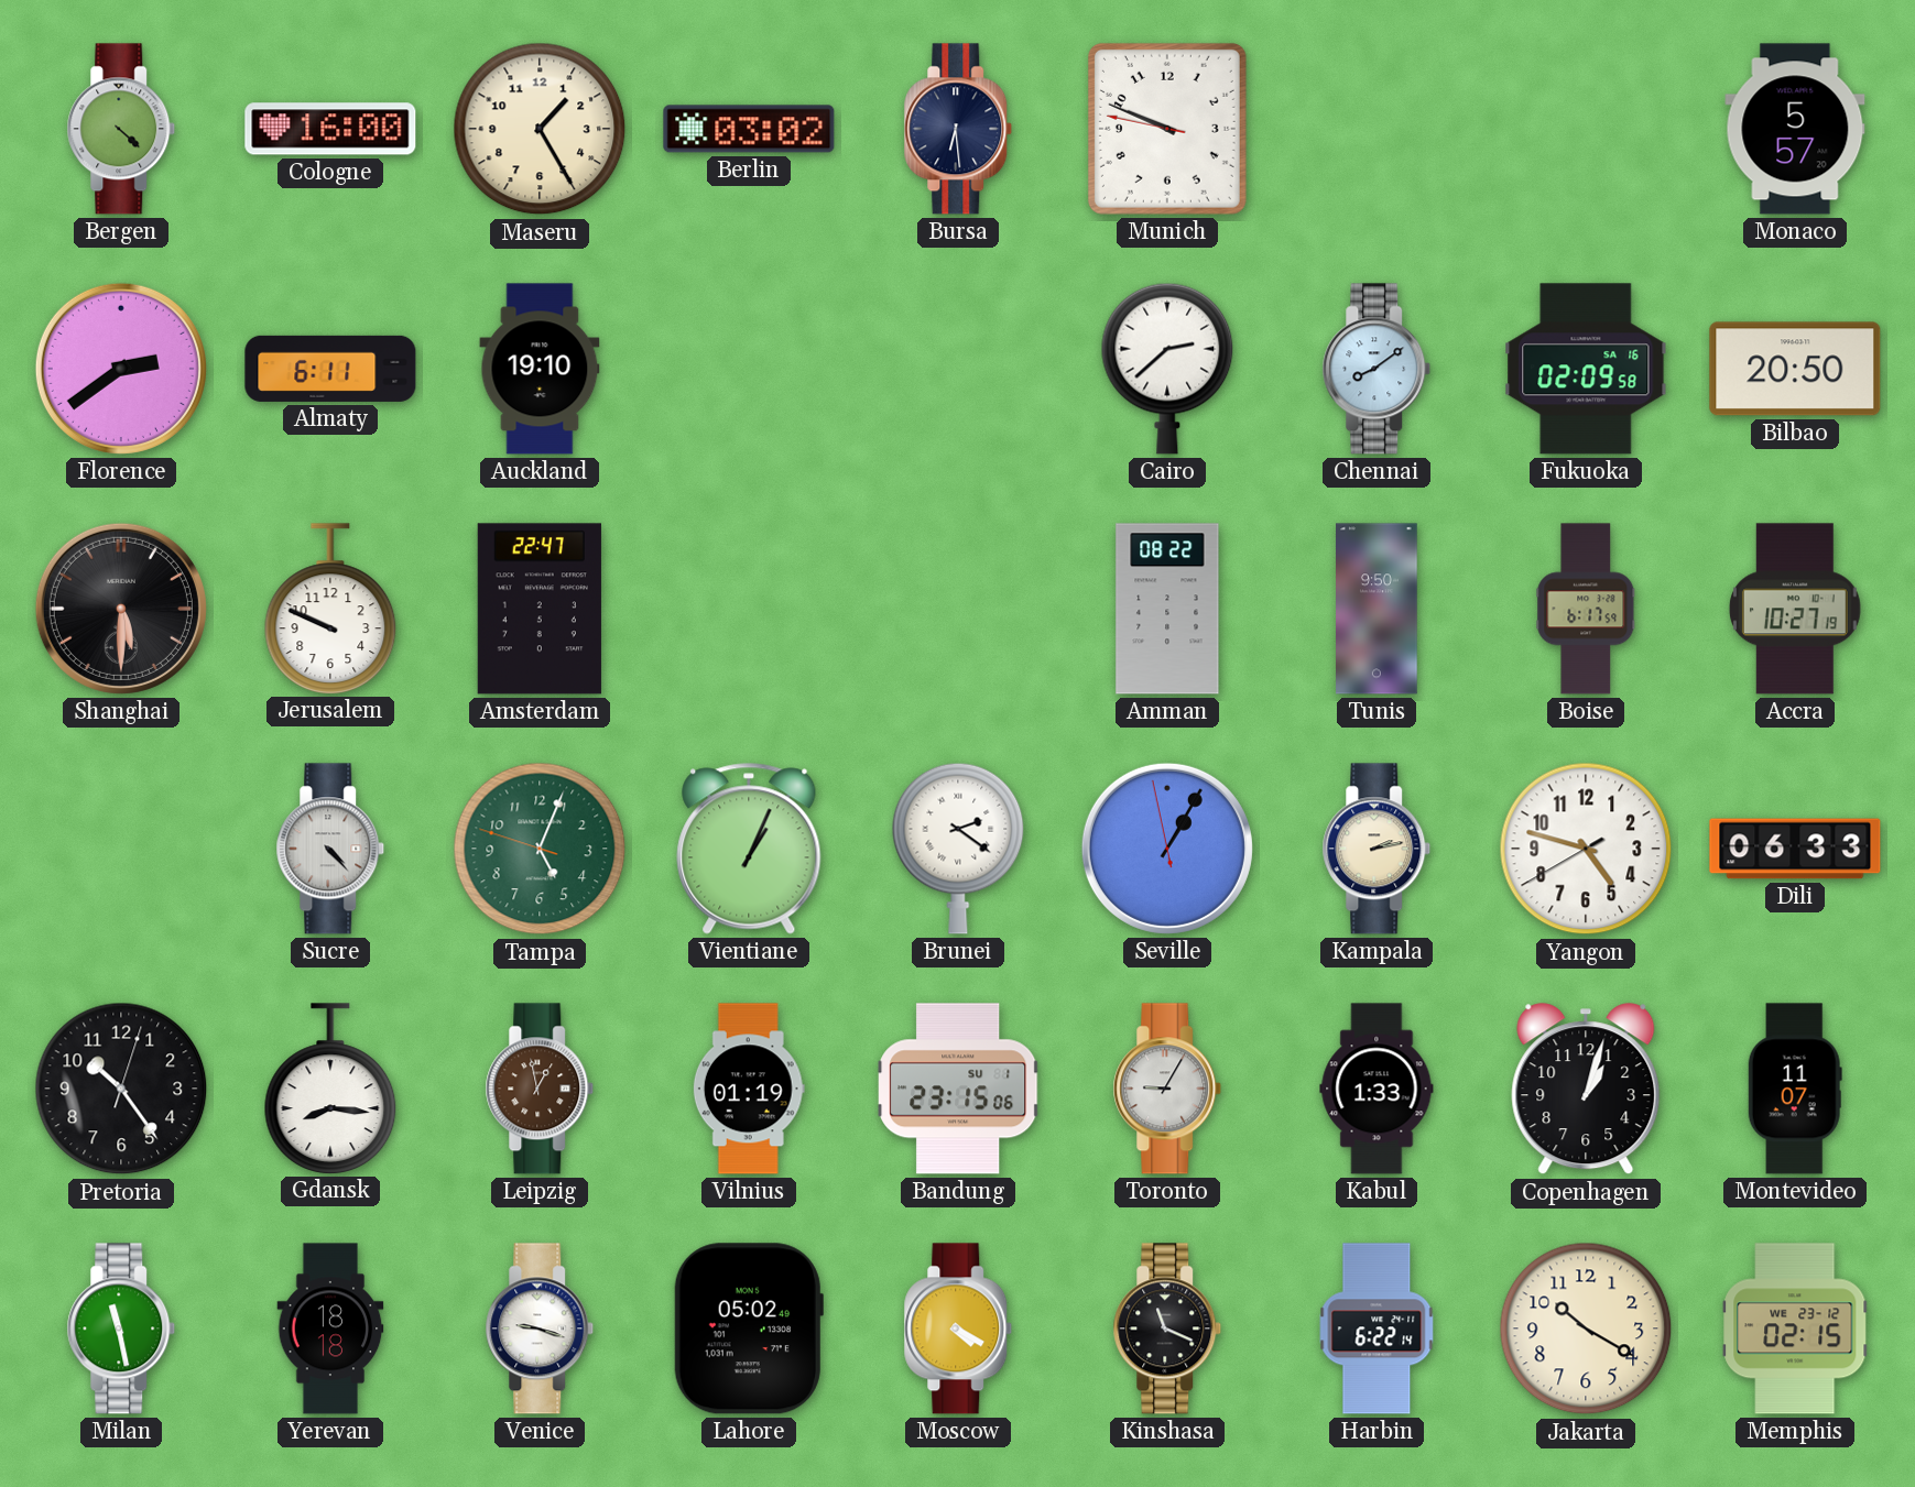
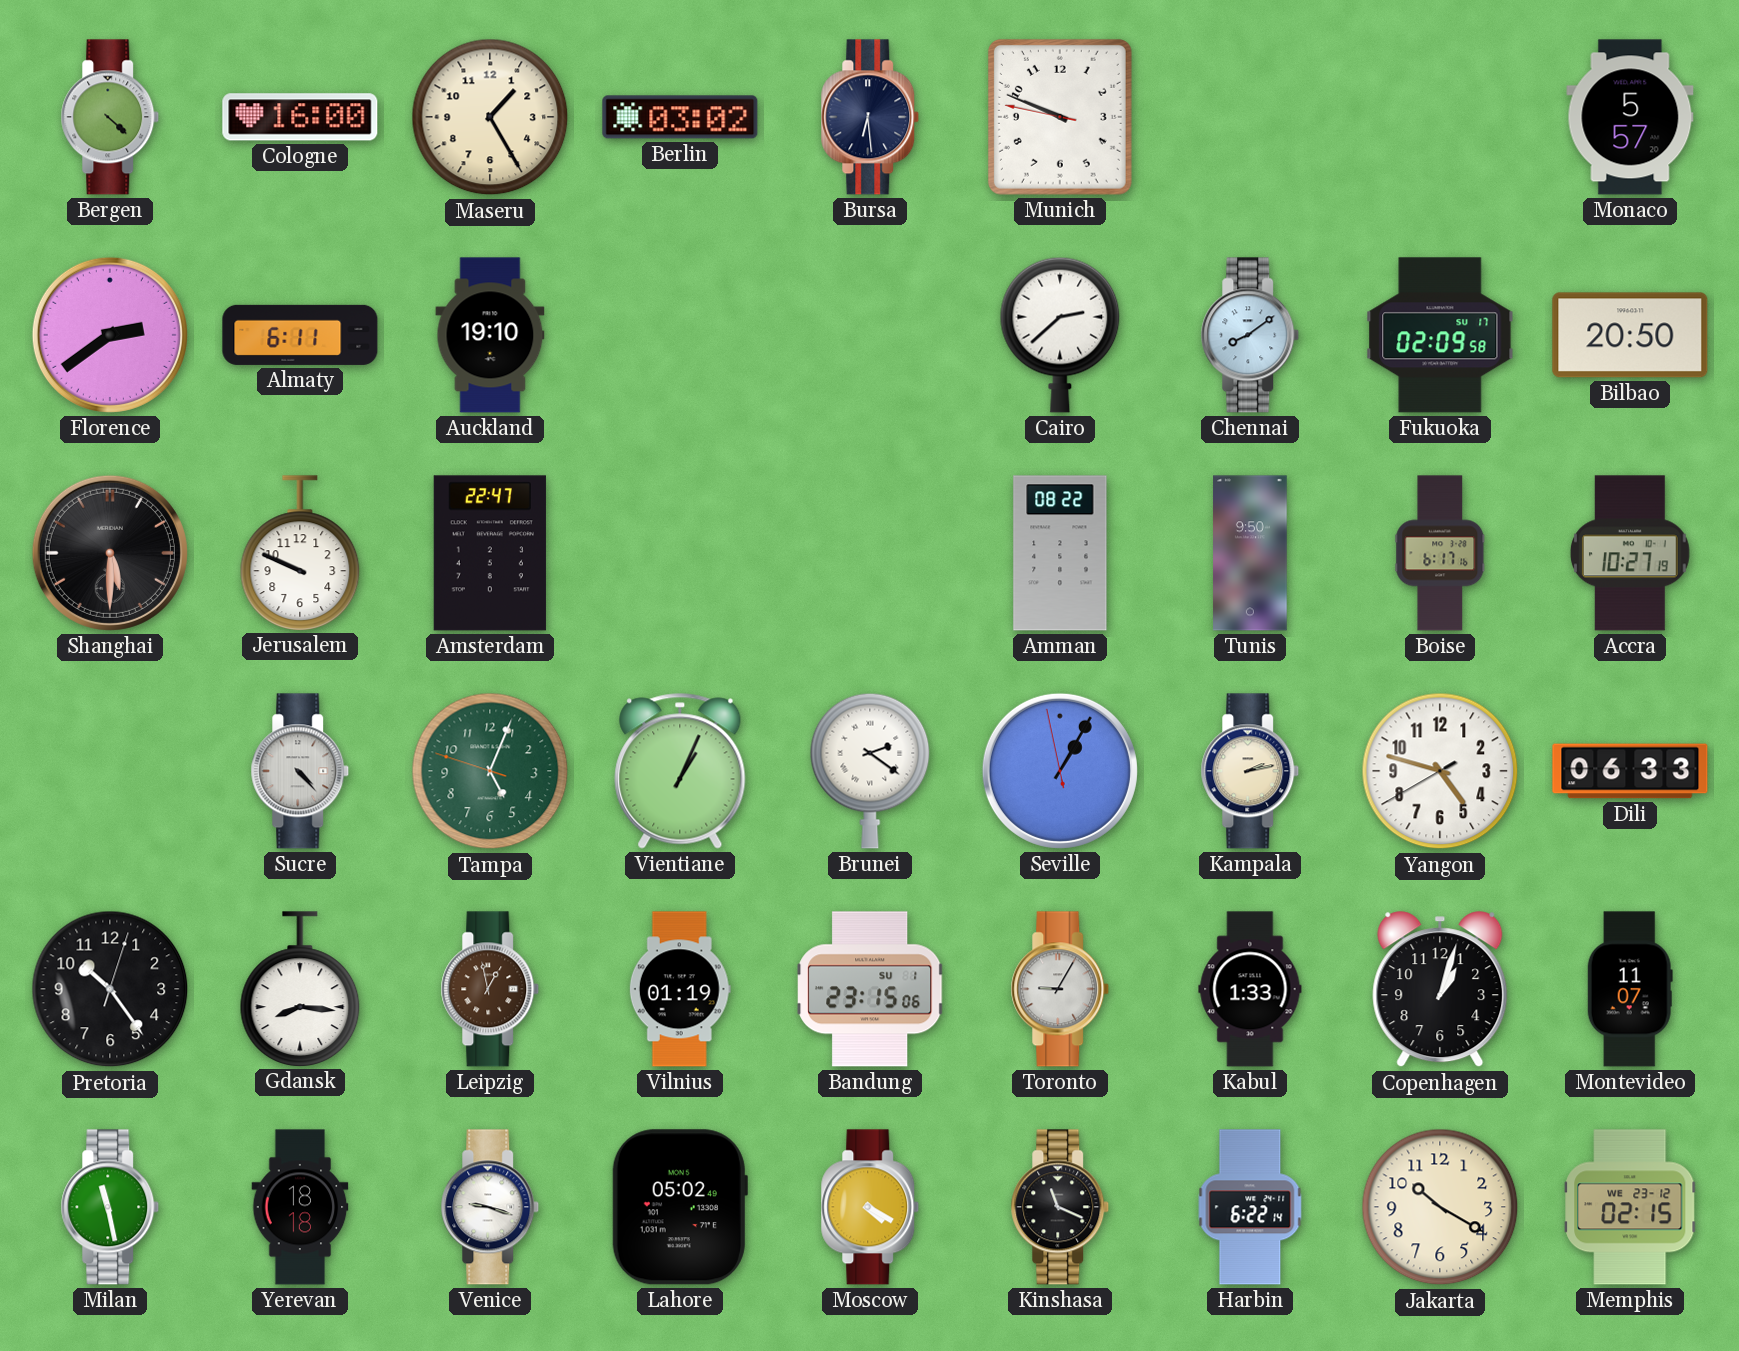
Fukuoka date: SA 16 -> SU 17
Boise: 6:17:59 -> 6:17:16
